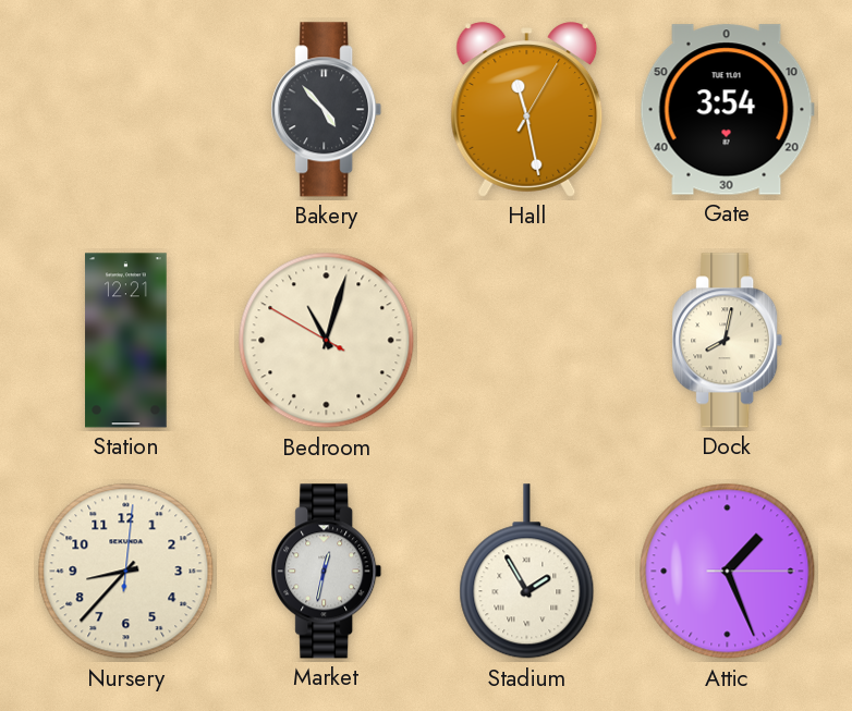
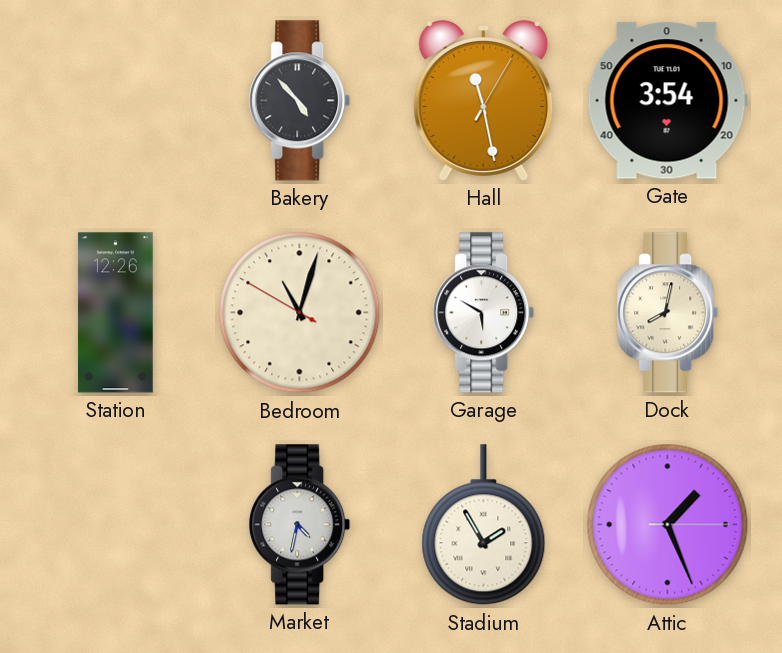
Station: 12:21 -> 12:26
Garage: none -> 5:50
Nursery: 8:37 -> none
Market: 12:32 -> 4:32
